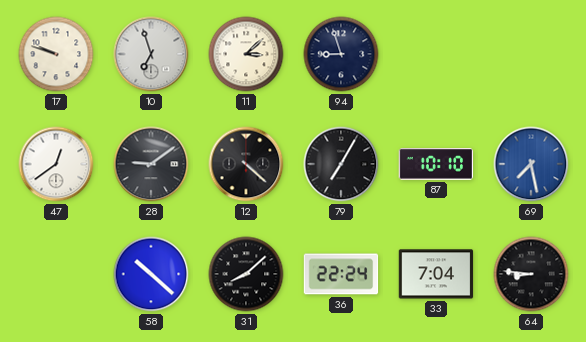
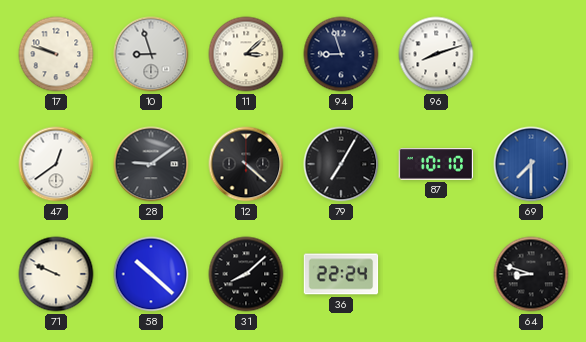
10: 6:57 -> 8:57
96: none -> 8:12
69: 7:28 -> 7:30
71: none -> 9:49
33: 7:04 -> none
64: 8:46 -> 8:48
